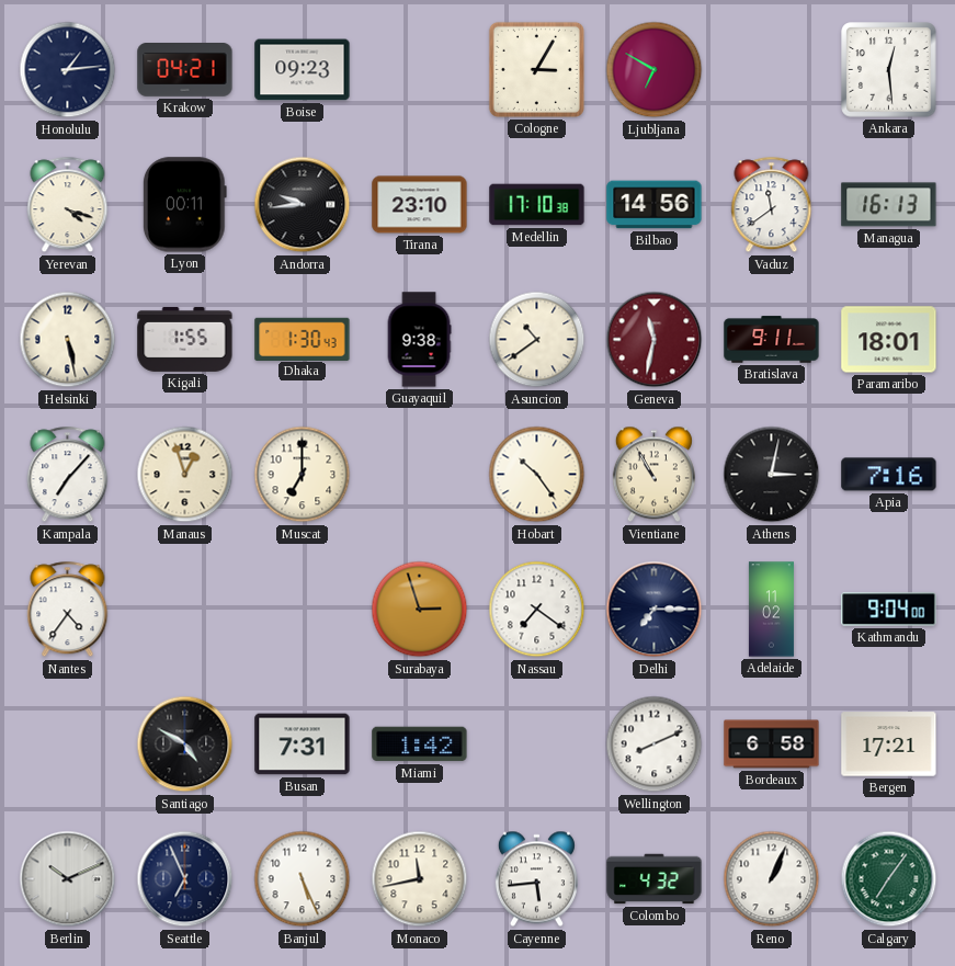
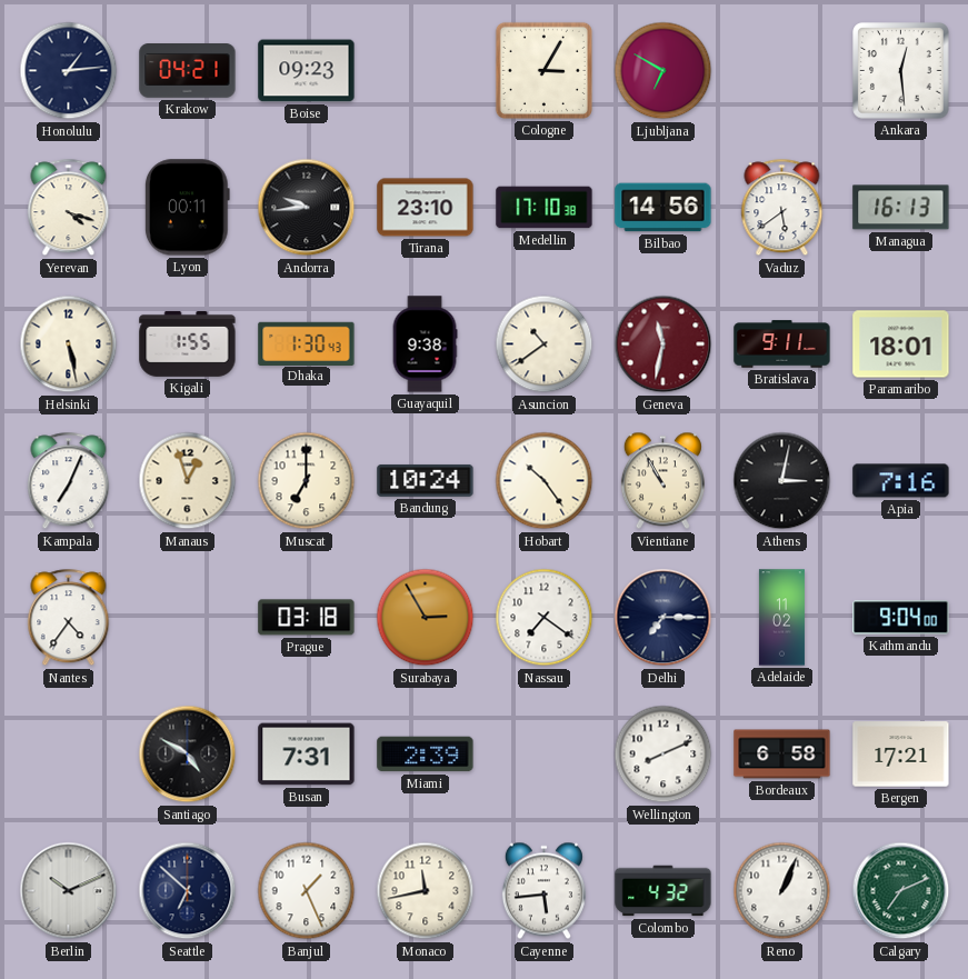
Vaduz: 11:39 -> 5:39
Kampala: 7:07 -> 7:04
Bandung: none -> 10:24
Prague: none -> 03:18
Surabaya: 2:57 -> 2:55
Miami: 1:42 -> 2:39
Seattle: 6:56 -> 6:52
Banjul: 5:26 -> 1:26
Calgary: 7:06 -> 7:11
